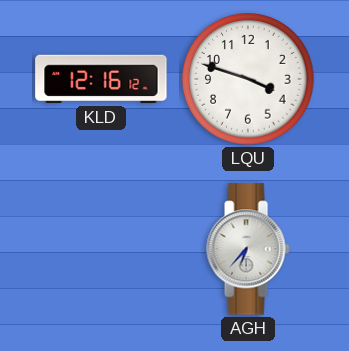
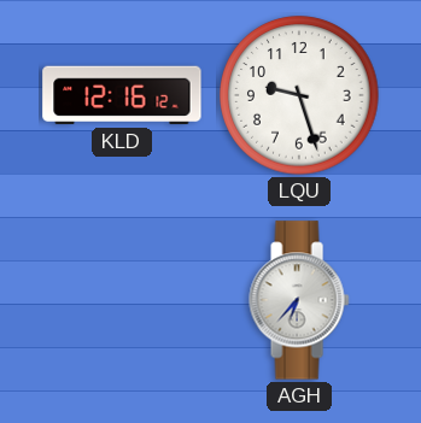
LQU: 3:48 -> 9:27
